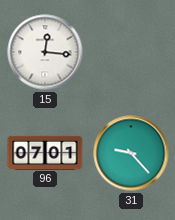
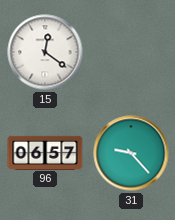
15: 12:16 -> 12:21
96: 07:01 -> 06:57
